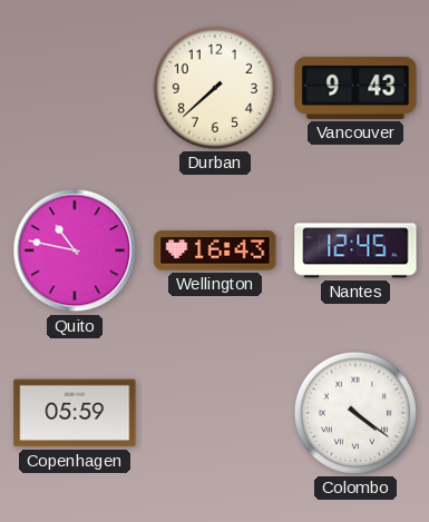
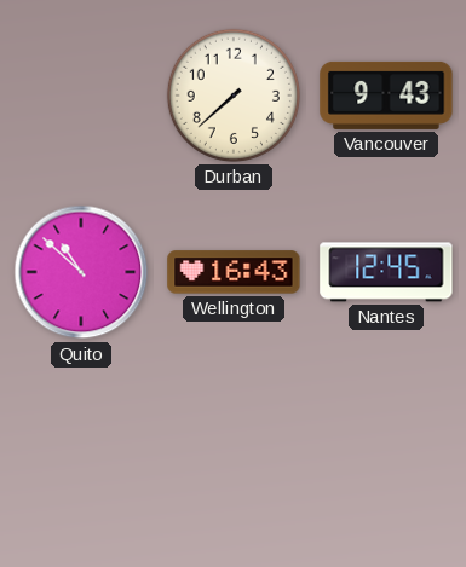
Quito: 10:47 -> 10:52
Copenhagen: 05:59 -> none
Colombo: 4:21 -> none
